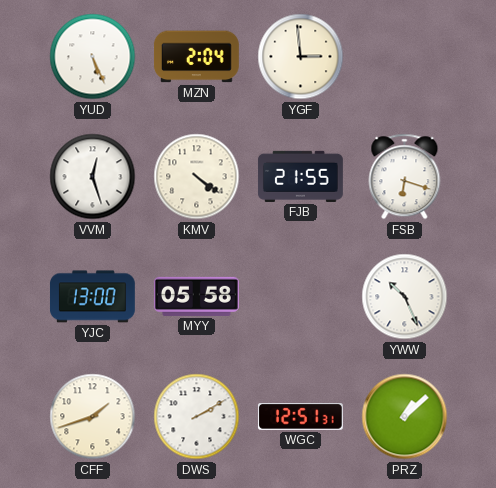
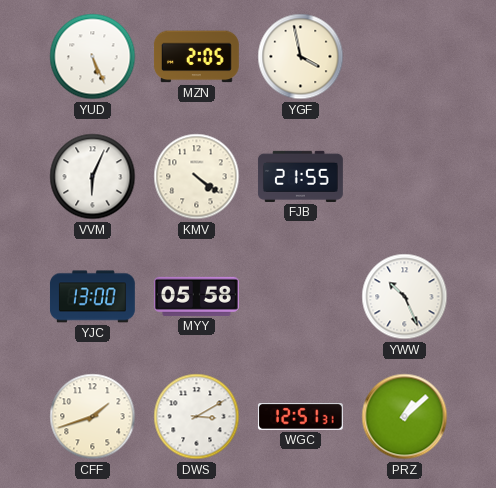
MZN: 2:04 -> 2:05
YGF: 2:59 -> 3:58
VVM: 12:27 -> 6:04
FSB: 6:18 -> none
DWS: 2:10 -> 3:10
